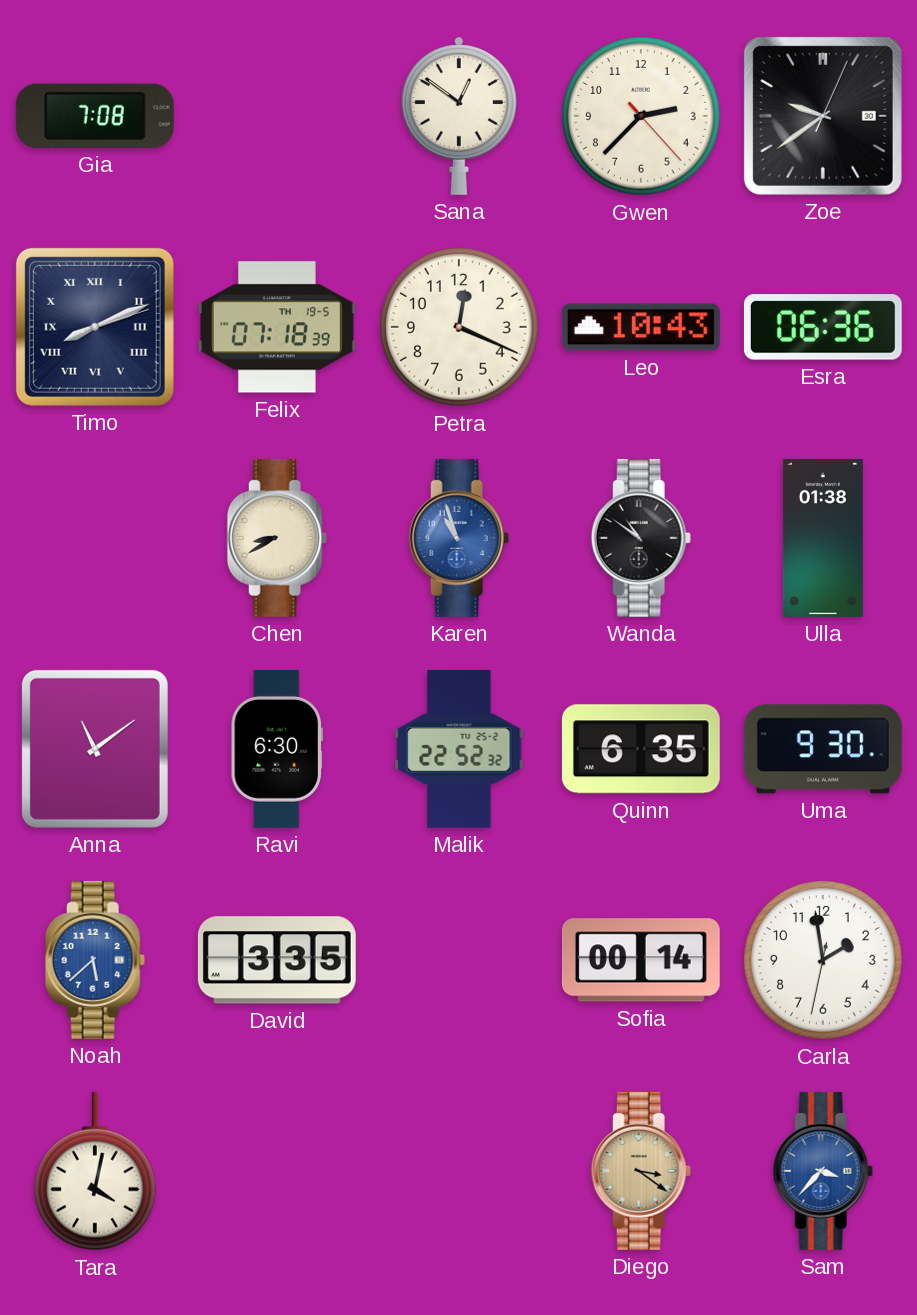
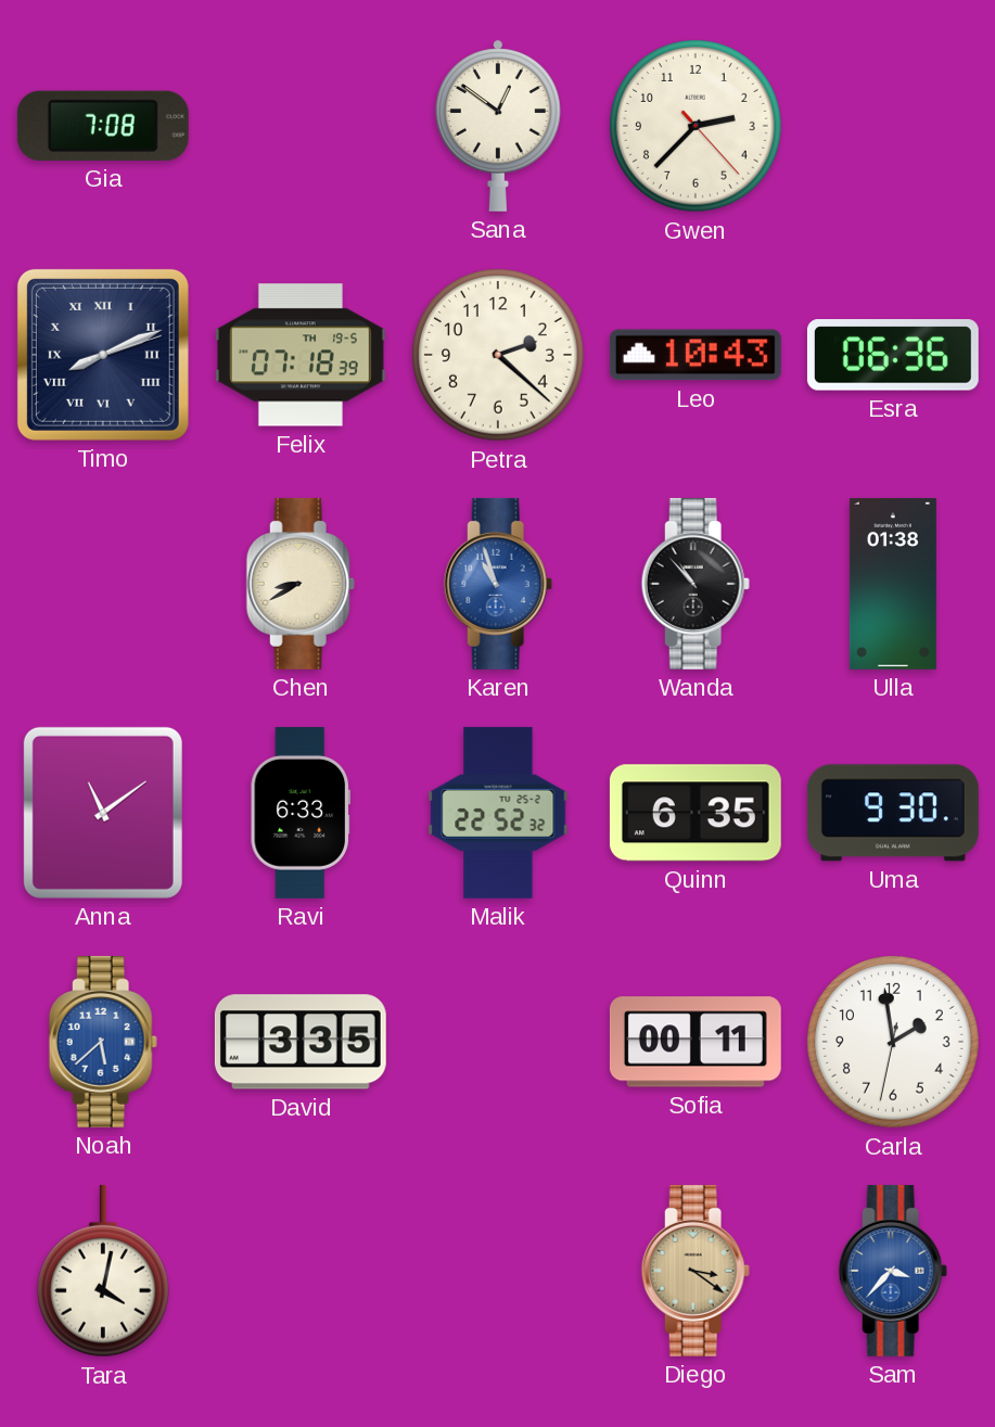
Zoe: 9:39 -> none
Petra: 12:19 -> 2:22
Wanda: 10:51 -> 10:53
Ravi: 6:30 -> 6:33
Sofia: 00:14 -> 00:11
